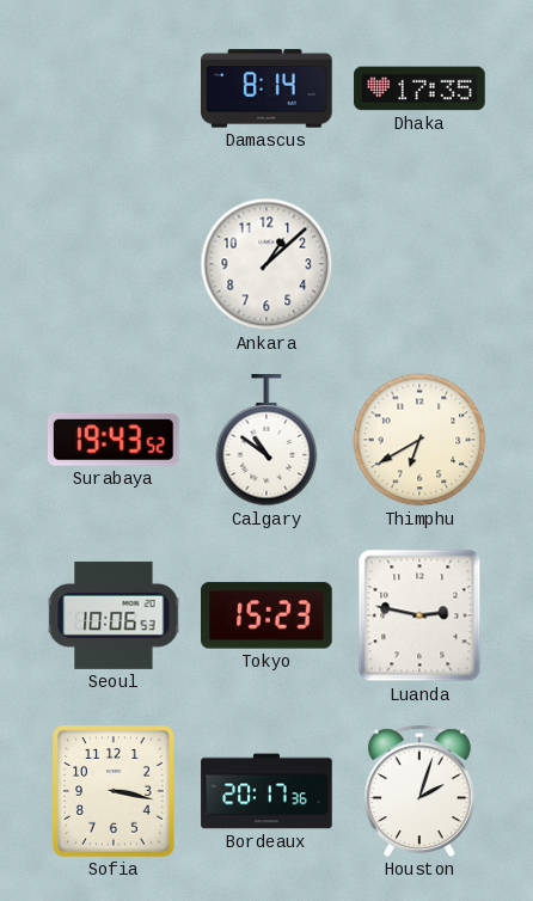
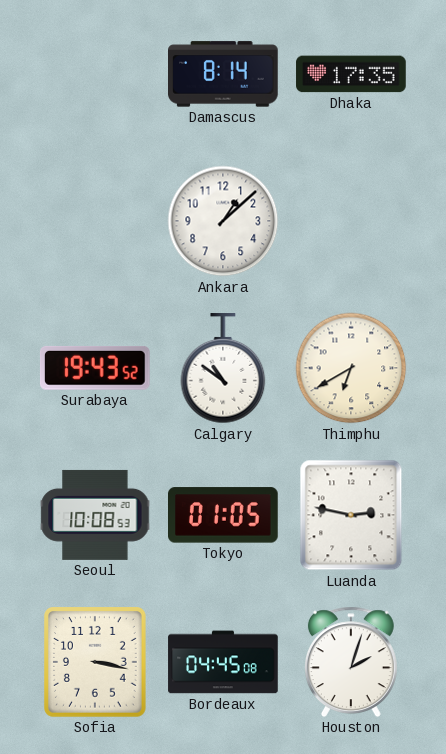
Seoul: 10:06 -> 10:08
Tokyo: 15:23 -> 01:05
Bordeaux: 20:17 -> 04:45
